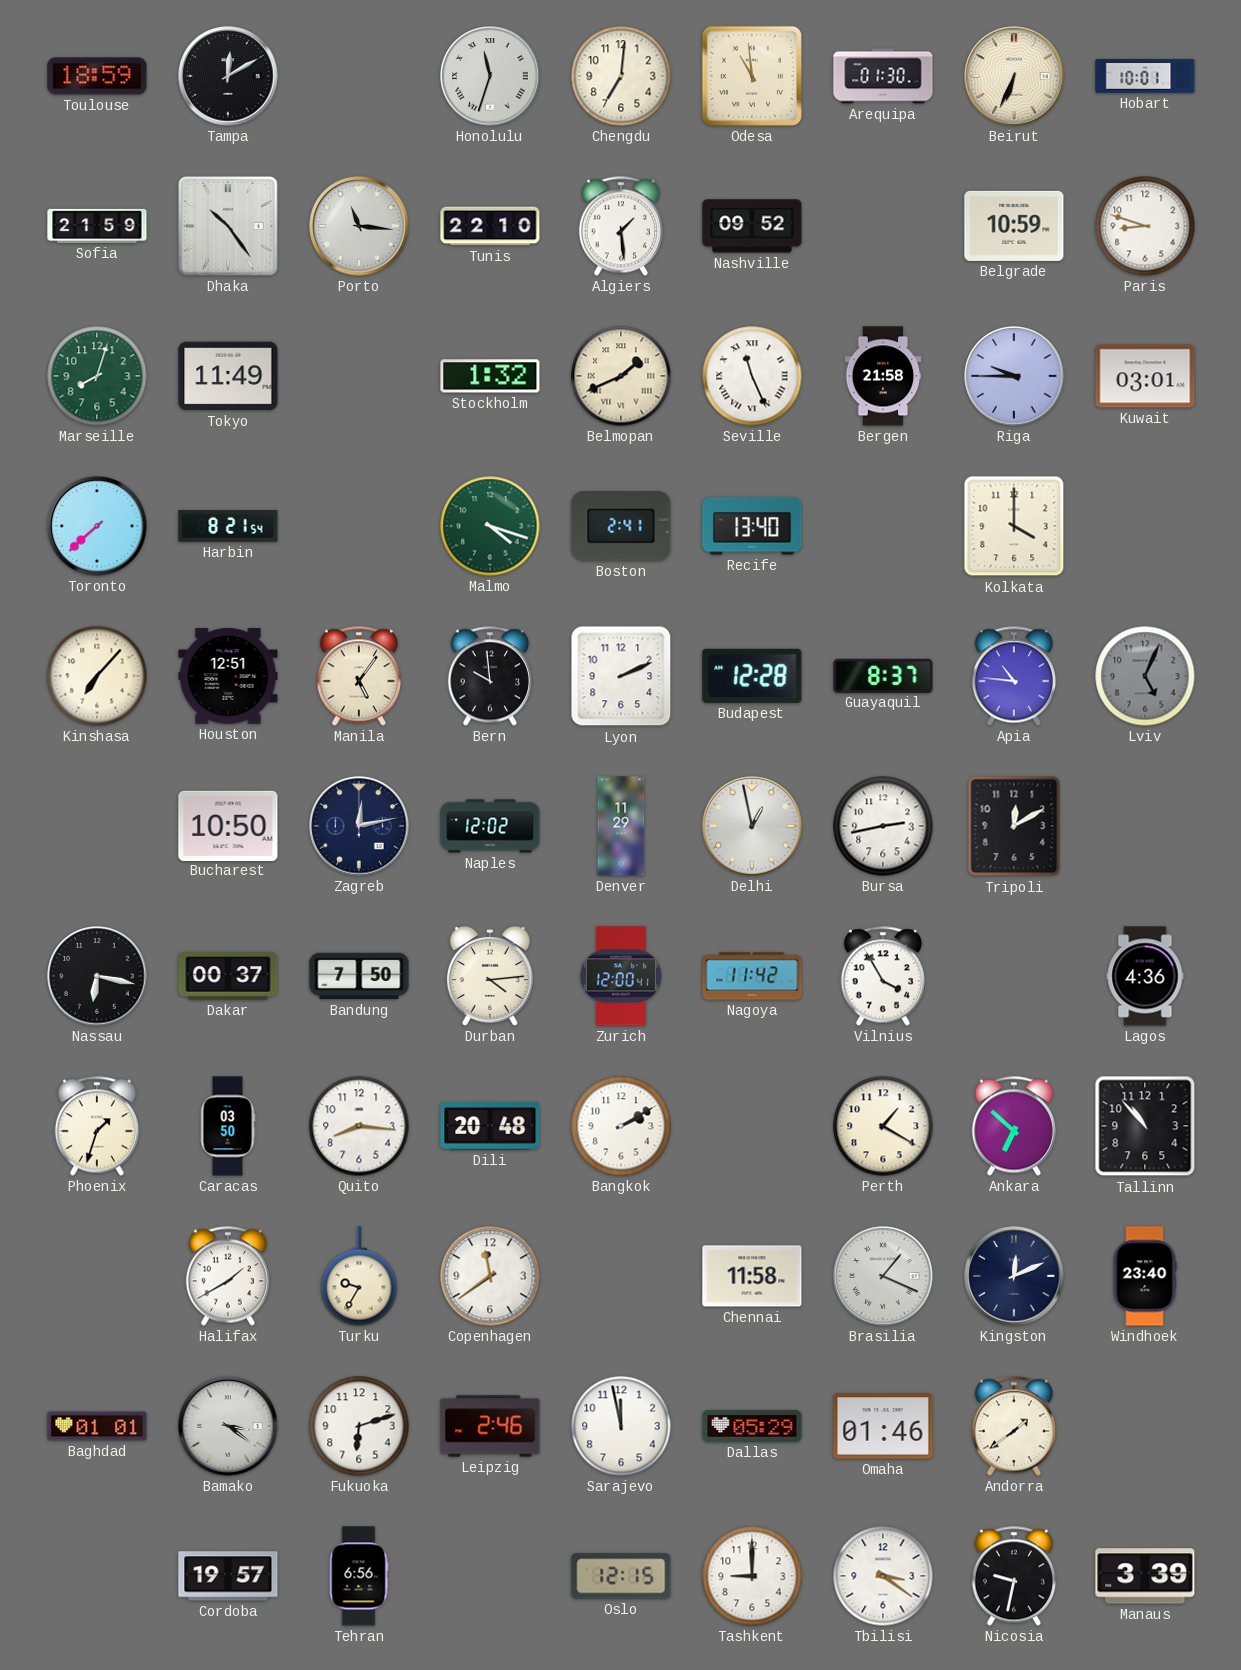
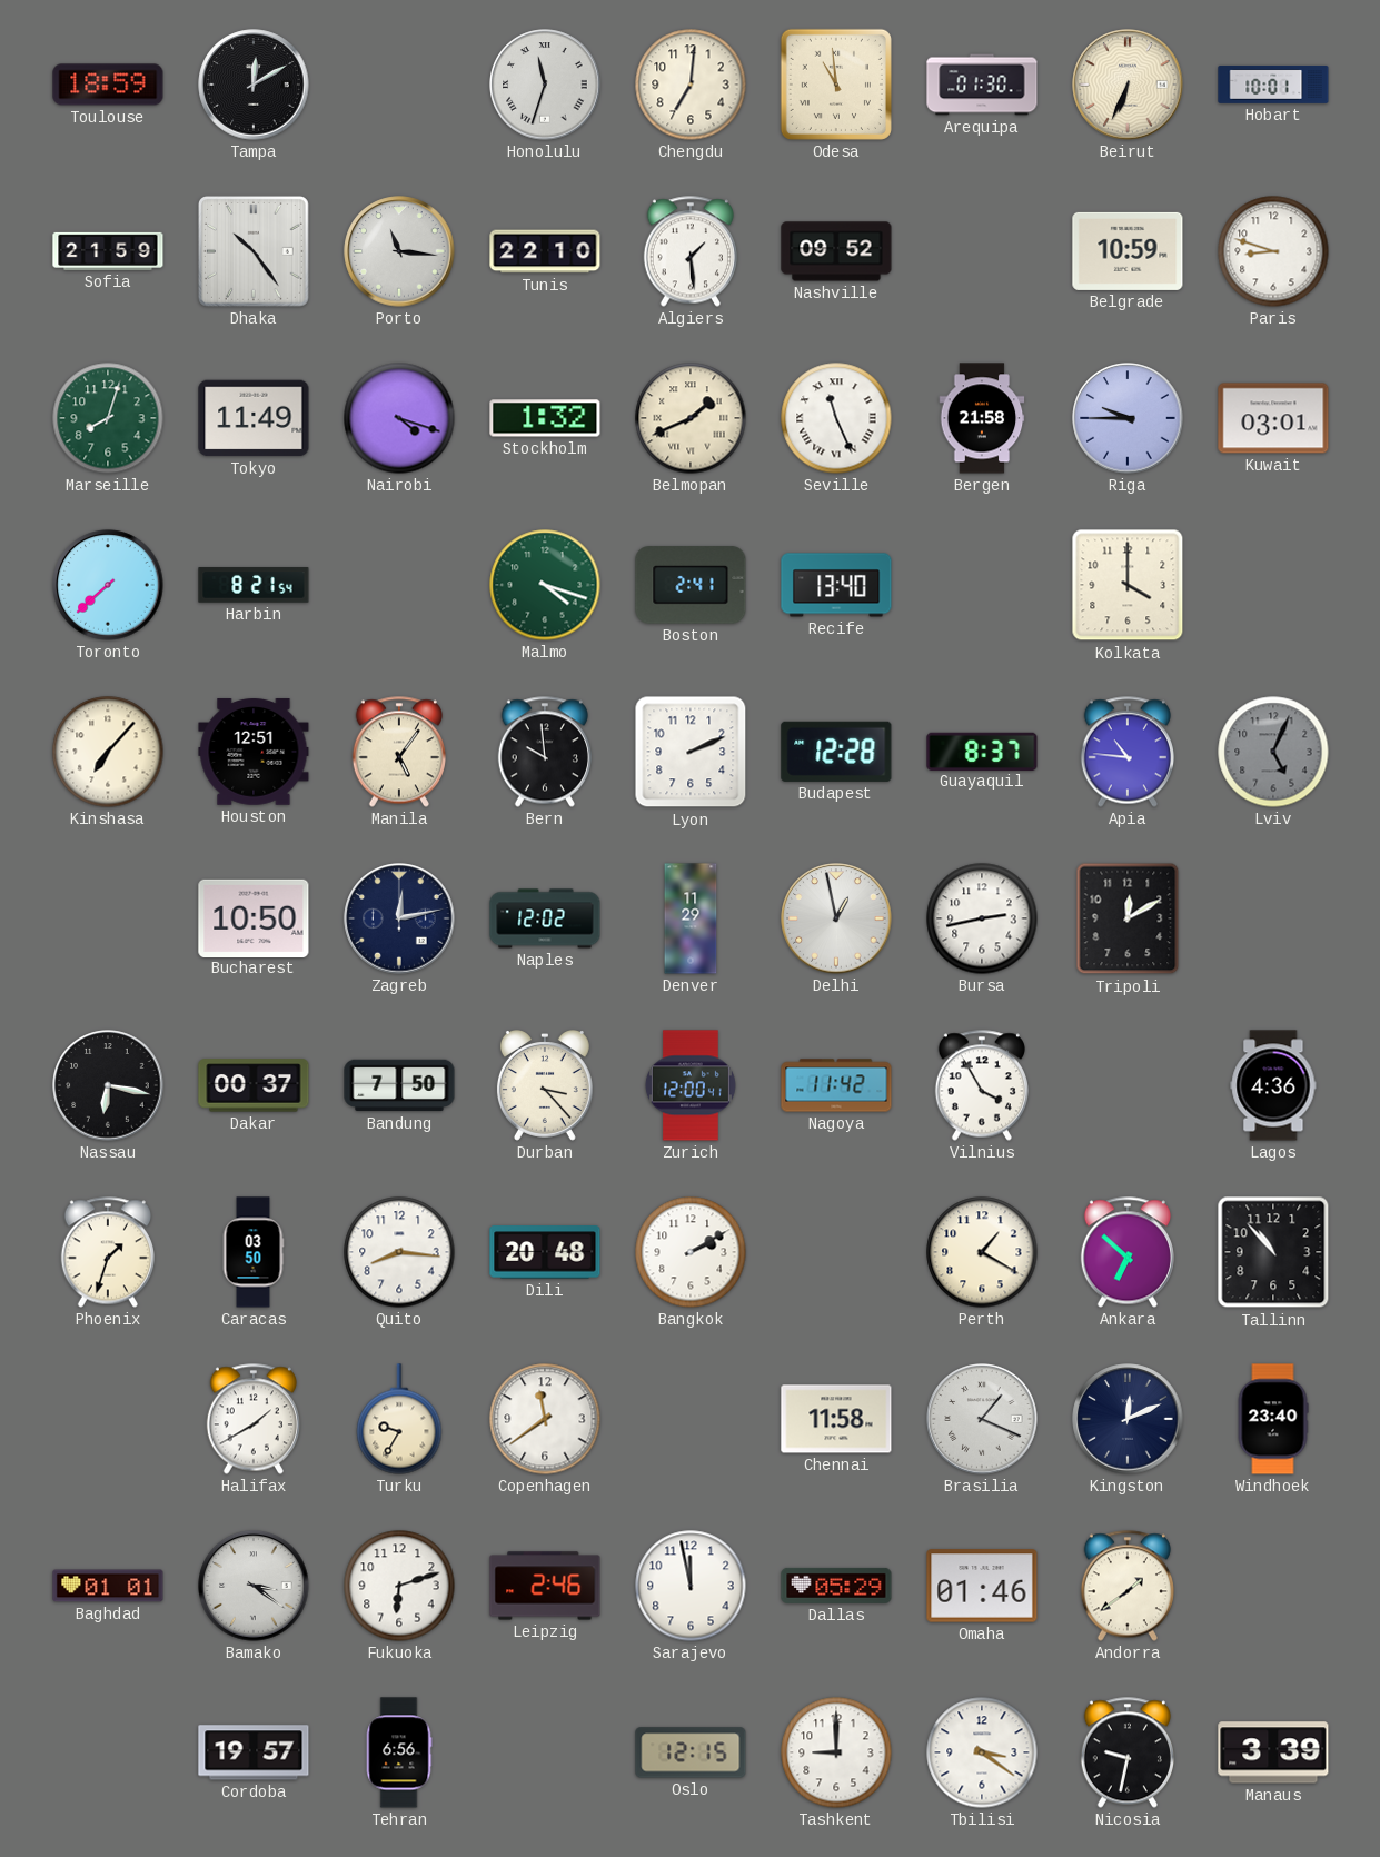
Nairobi: none -> 4:18
Durban: 4:14 -> 3:23
